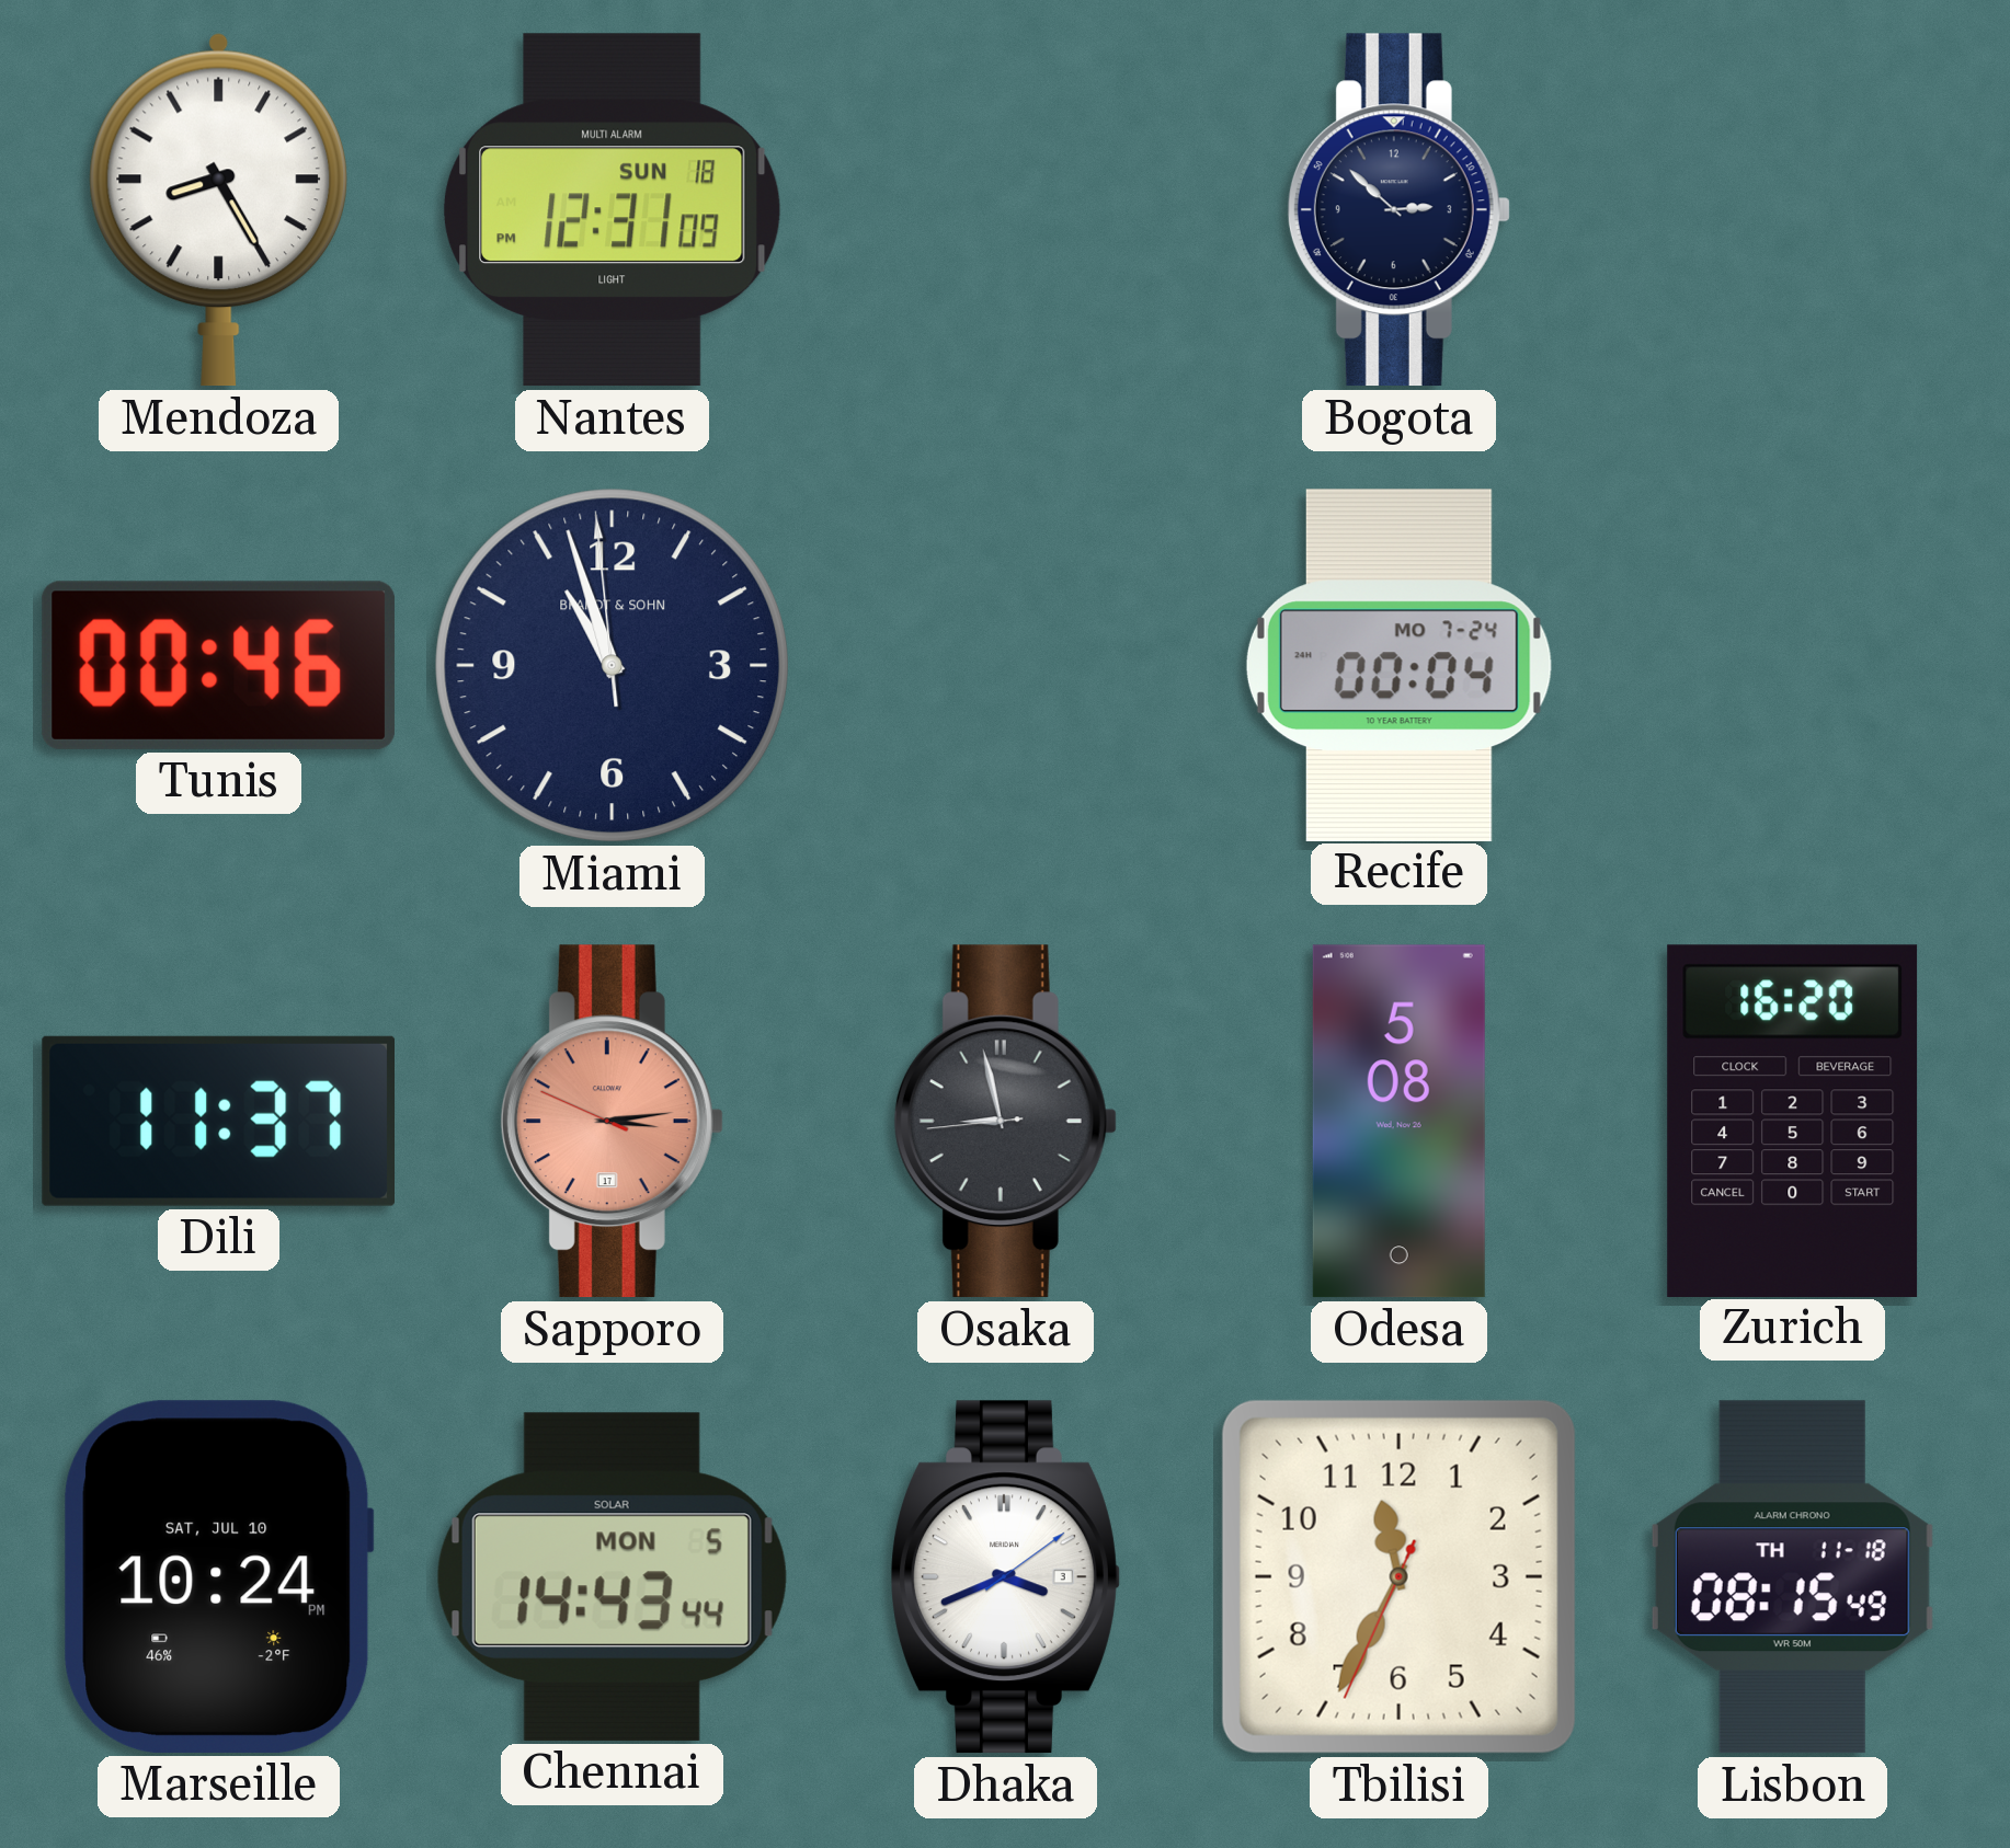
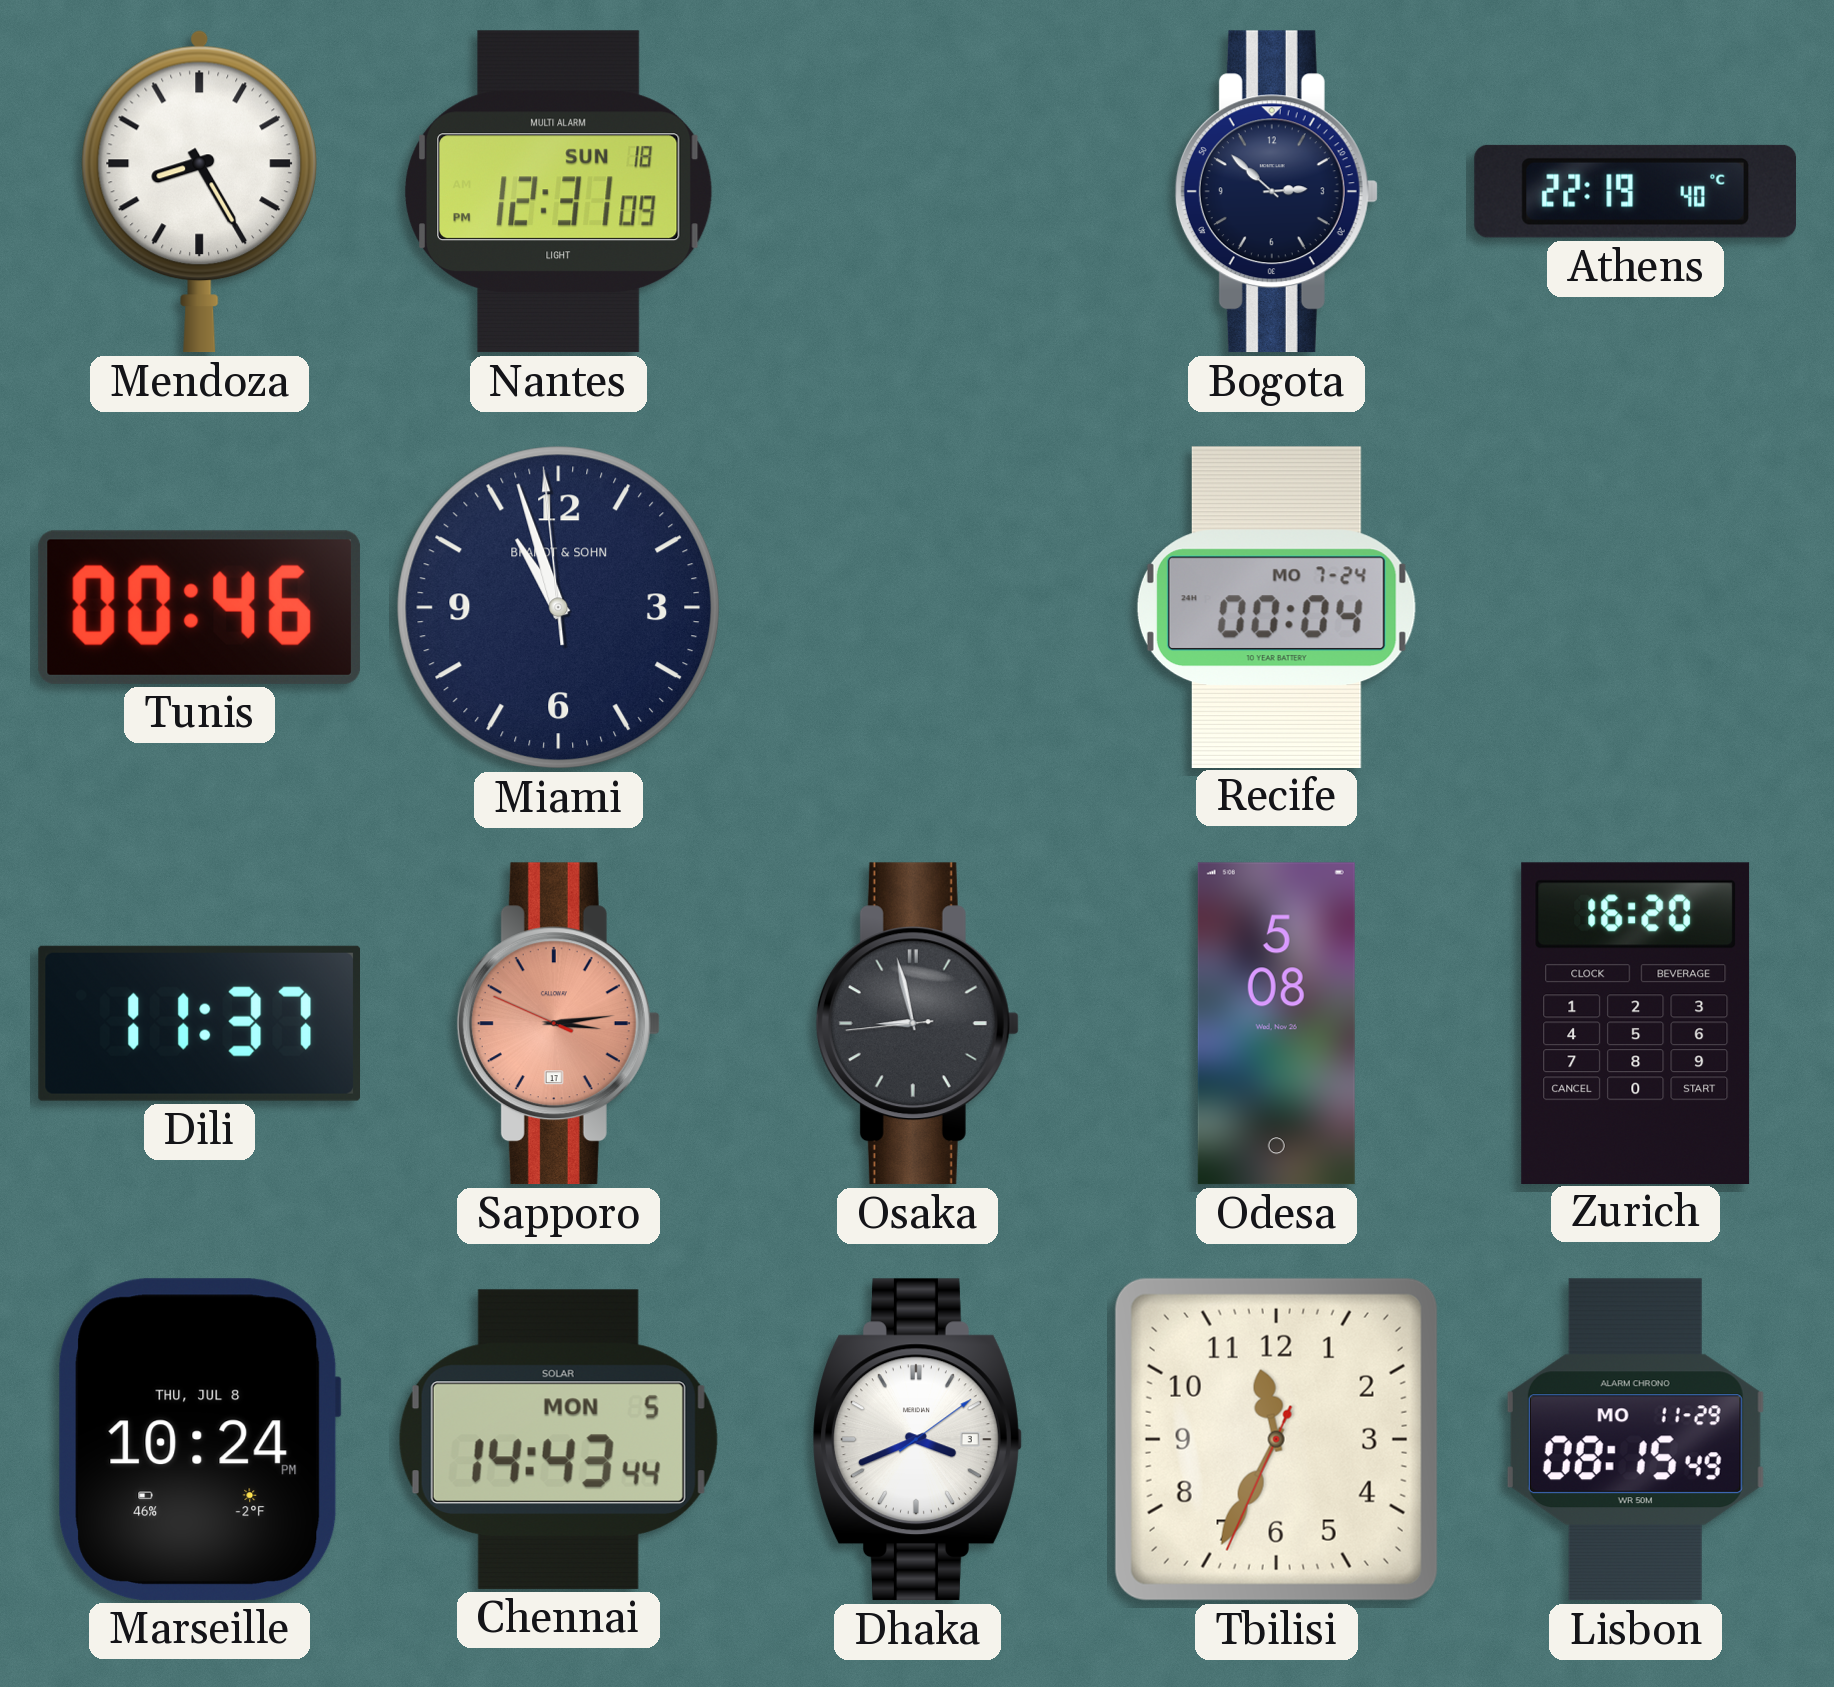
Athens: none -> 22:19
Marseille date: SAT, JUL 10 -> THU, JUL 8
Lisbon date: TH 11-18 -> MO 11-29
